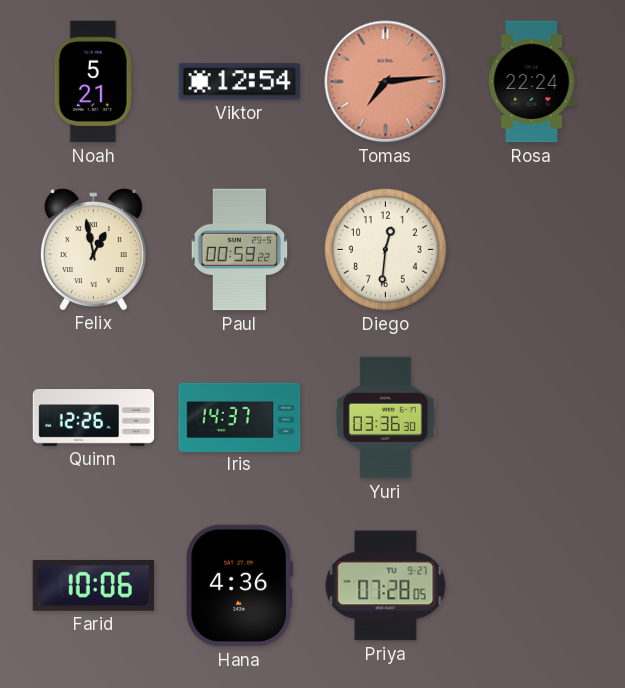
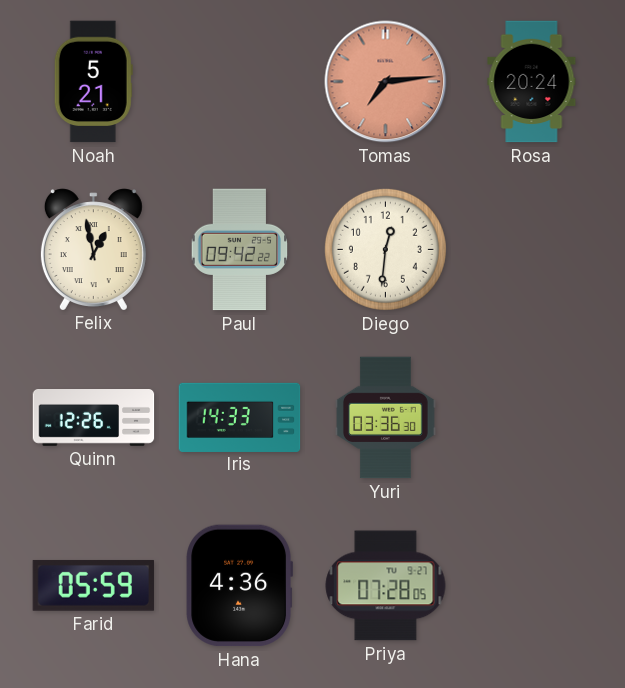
Viktor: 12:54 -> none
Rosa: 22:24 -> 20:24
Paul: 00:59 -> 09:42
Iris: 14:37 -> 14:33
Farid: 10:06 -> 05:59
